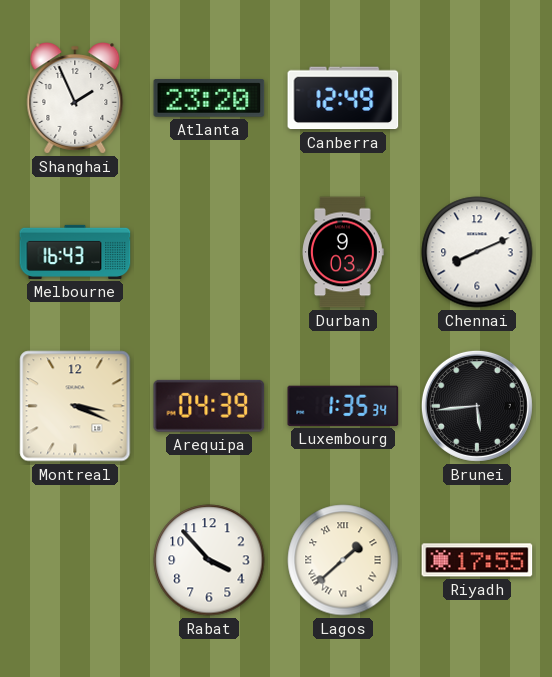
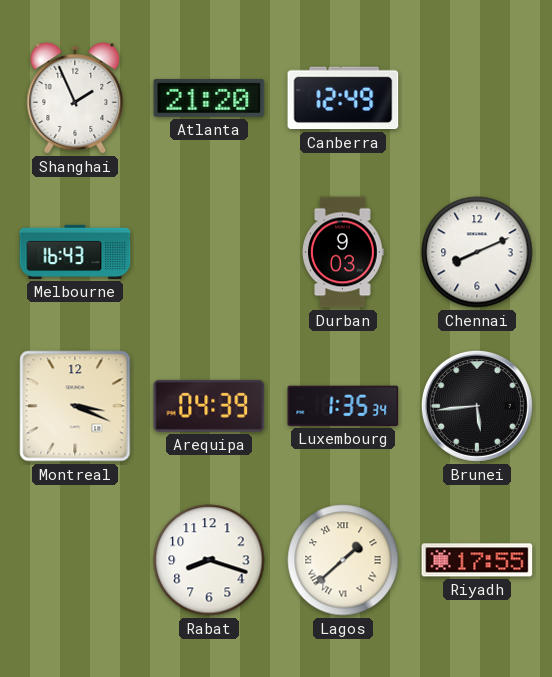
Atlanta: 23:20 -> 21:20
Rabat: 3:53 -> 8:18
